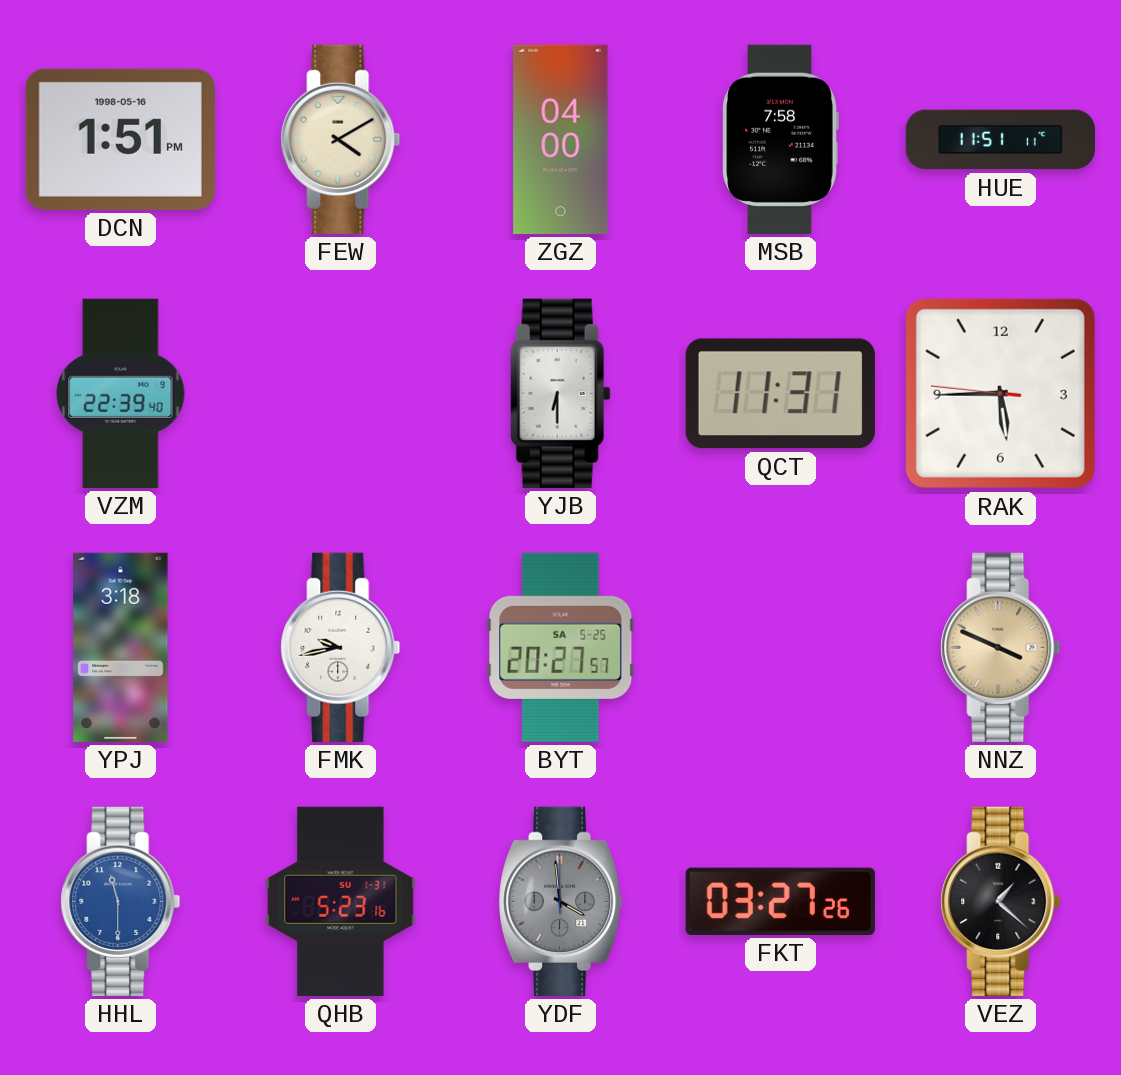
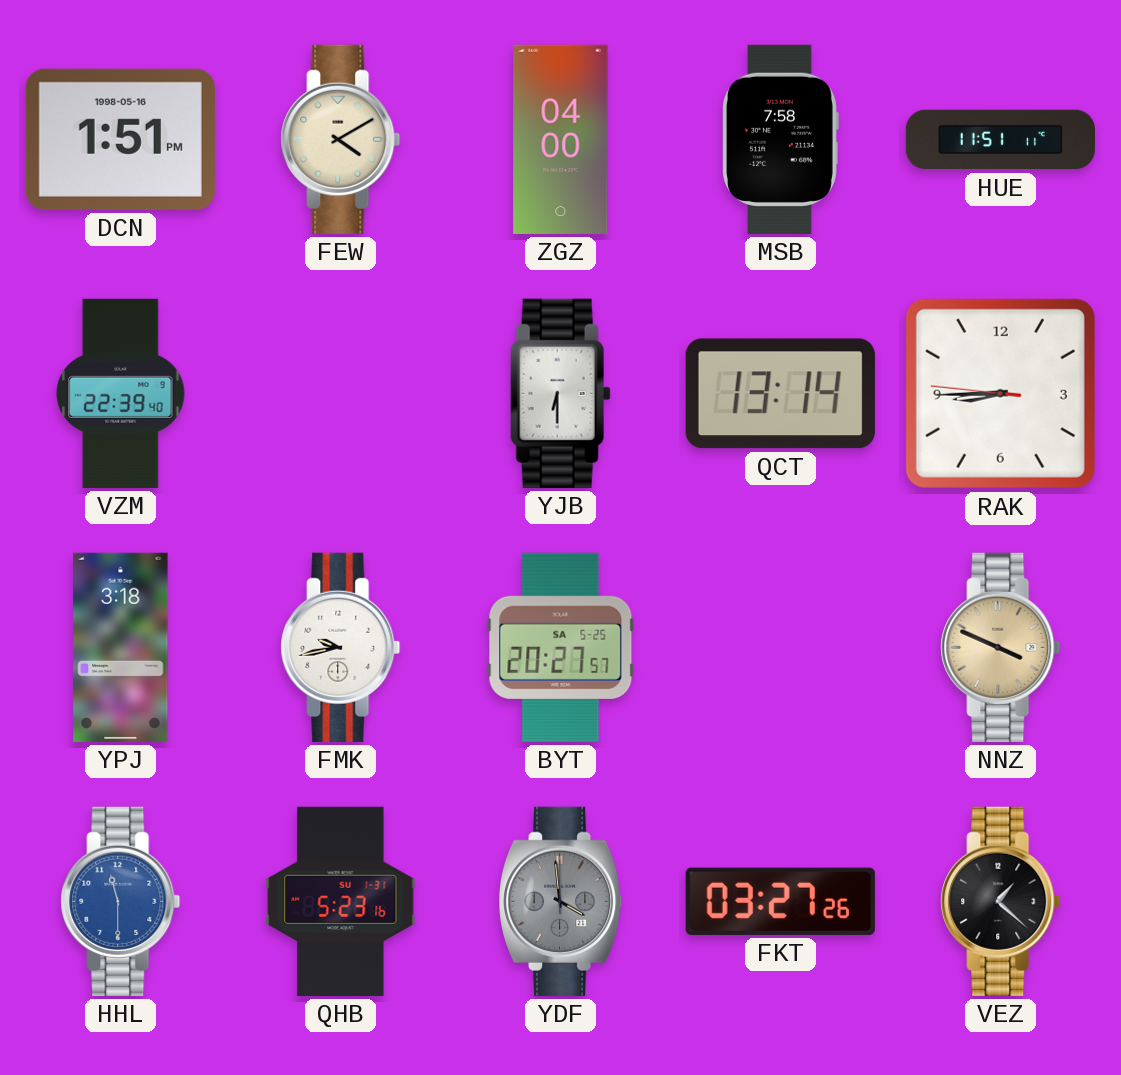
QCT: 11:31 -> 13:14
RAK: 5:44 -> 8:44
